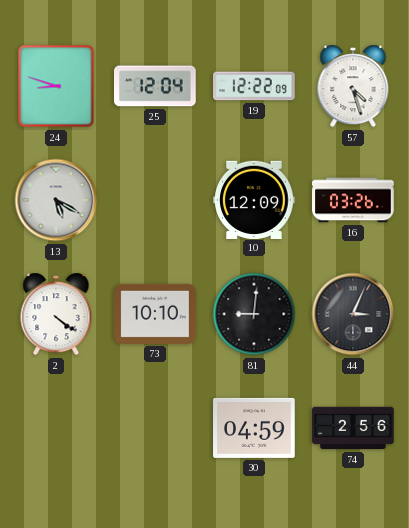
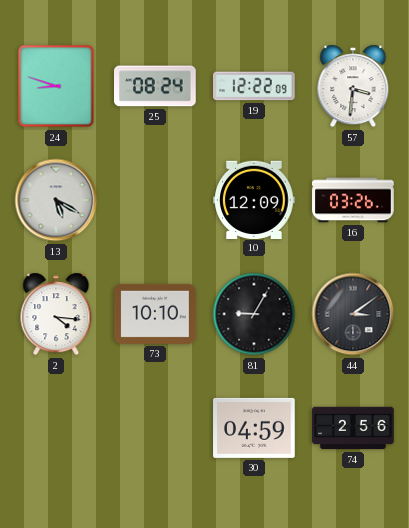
25: 12:04 -> 08:24
57: 4:27 -> 3:31
2: 4:21 -> 4:16
81: 9:01 -> 9:05
44: 3:04 -> 3:09
